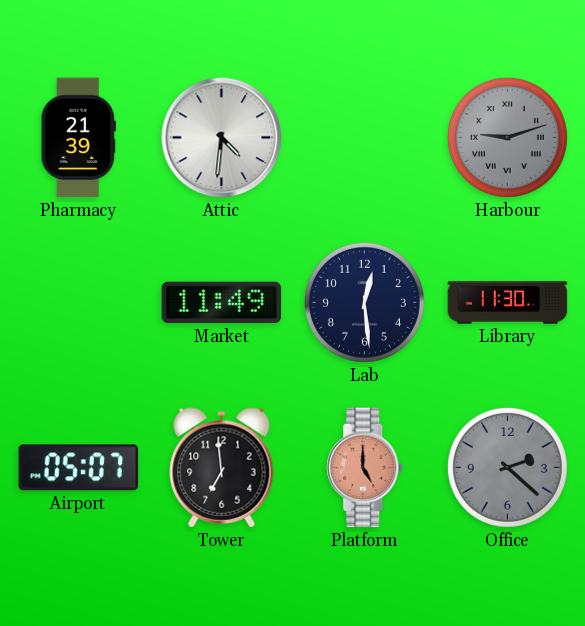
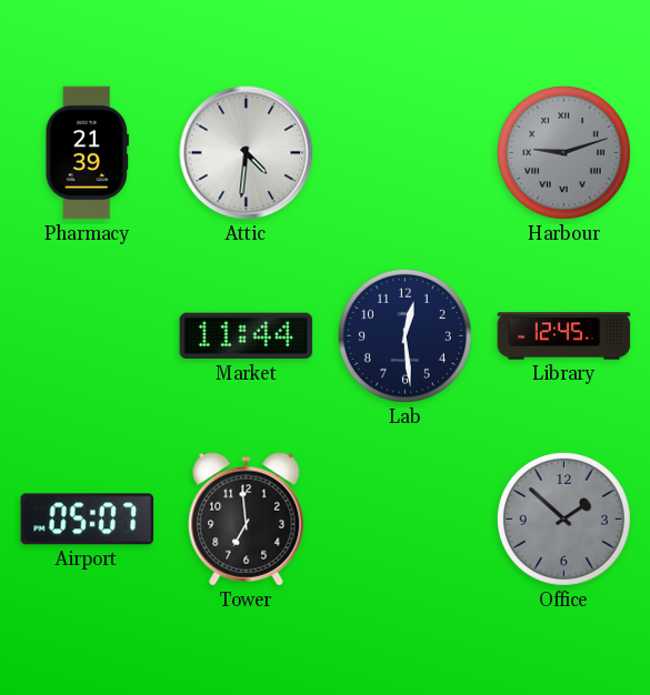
Market: 11:49 -> 11:44
Library: 11:30 -> 12:45
Platform: 5:00 -> none
Office: 2:22 -> 1:52
